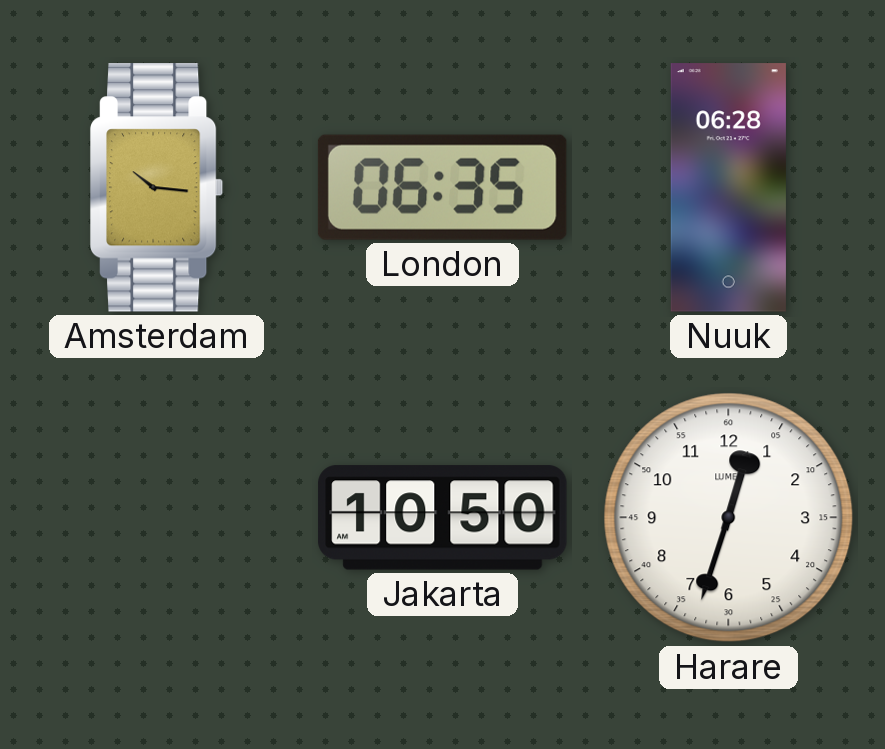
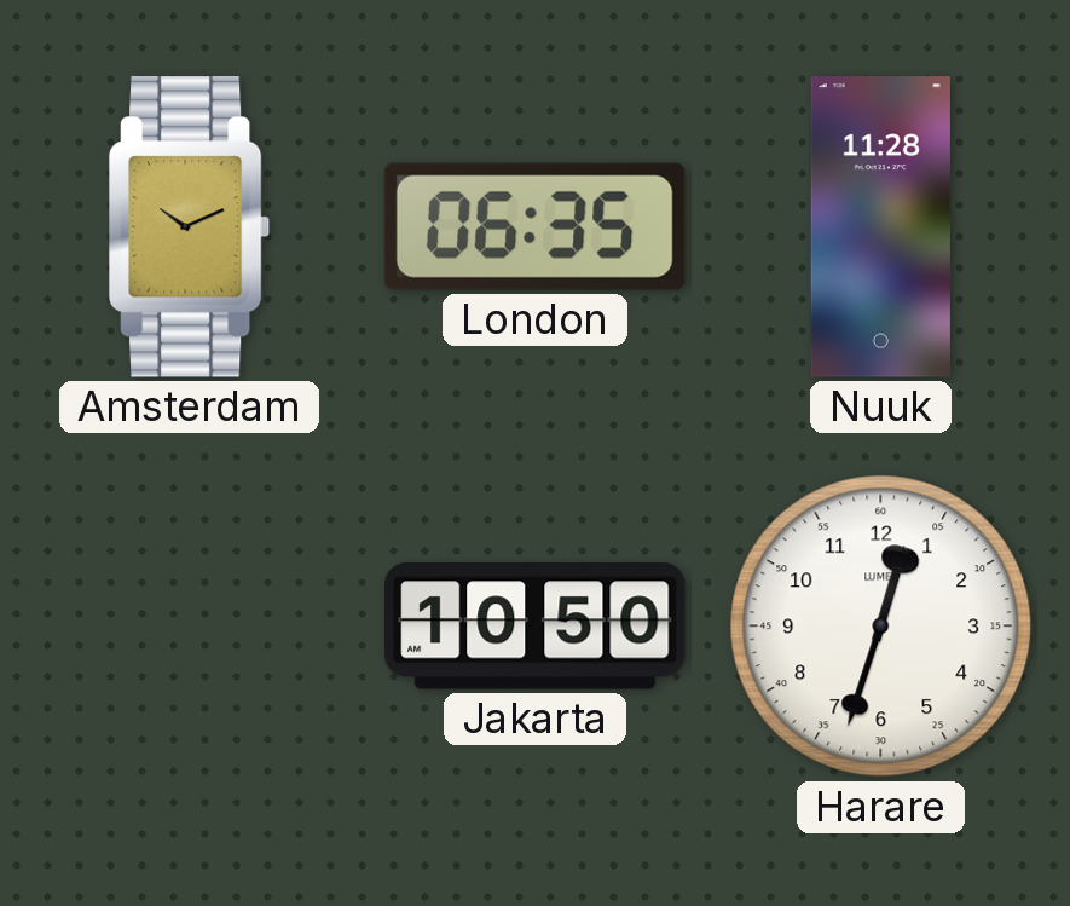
Amsterdam: 10:16 -> 10:11
Nuuk: 06:28 -> 11:28
